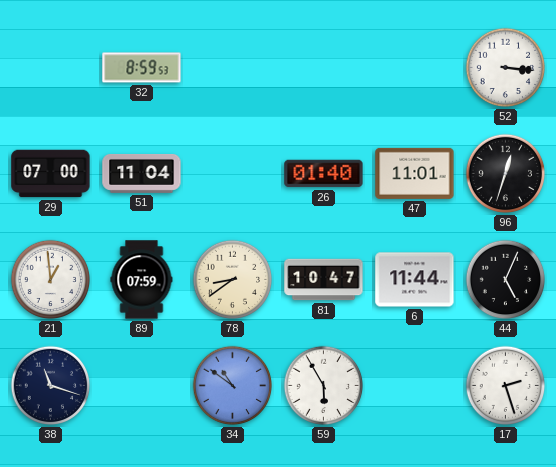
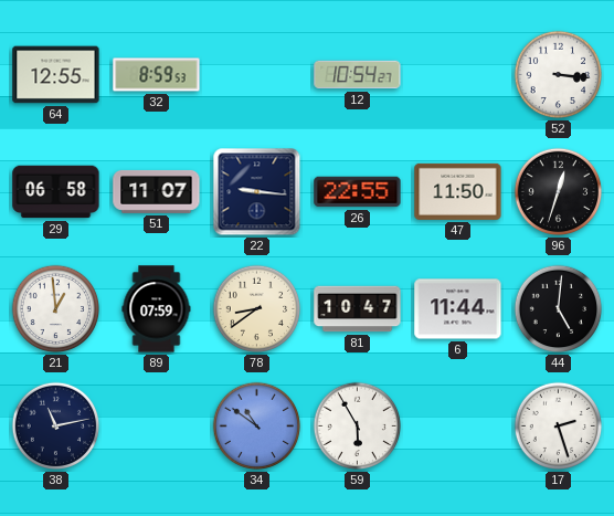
64: none -> 12:55
12: none -> 10:54
29: 07:00 -> 06:58
51: 11:04 -> 11:07
22: none -> 9:16
26: 01:40 -> 22:55
47: 11:01 -> 11:50
44: 5:04 -> 5:01
38: 11:18 -> 11:13
